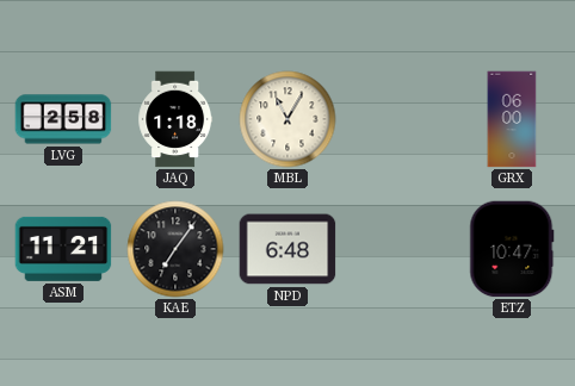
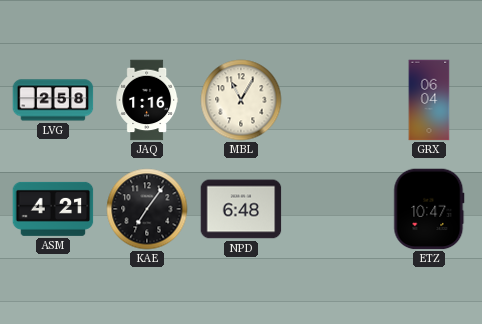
JAQ: 1:18 -> 1:16
GRX: 06:00 -> 06:04
ASM: 11:21 -> 4:21
